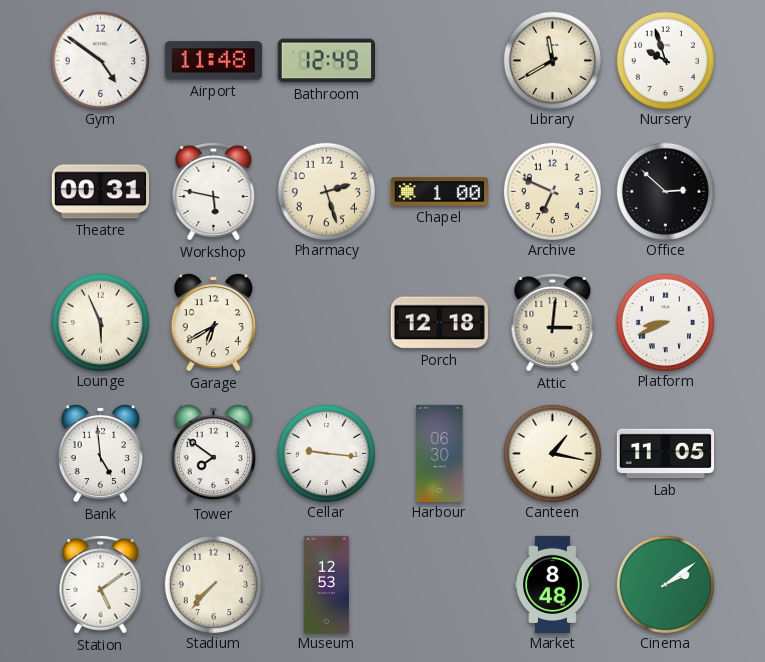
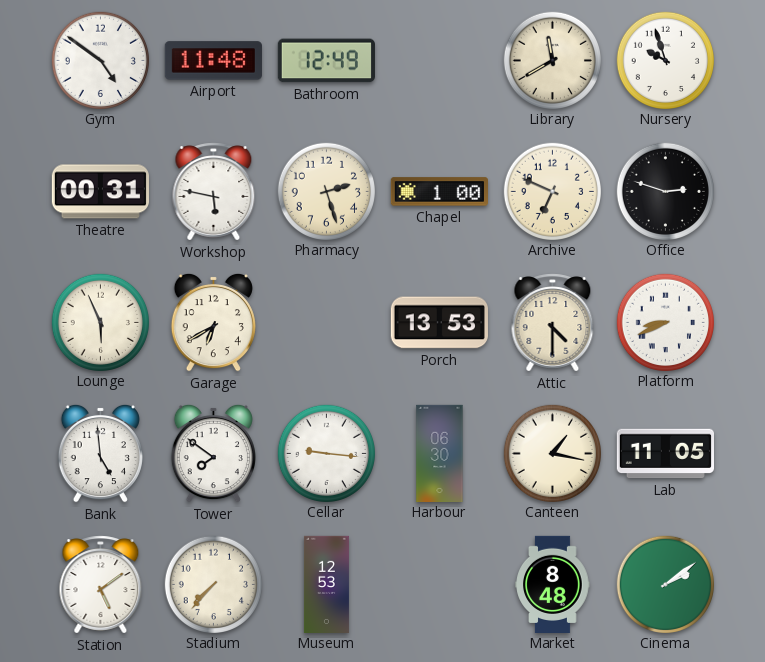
Office: 2:52 -> 2:48
Porch: 12:18 -> 13:53
Attic: 3:01 -> 4:30
